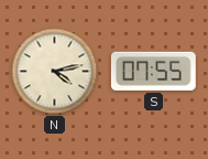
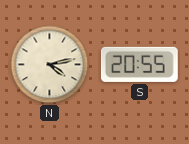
S: 07:55 -> 20:55
